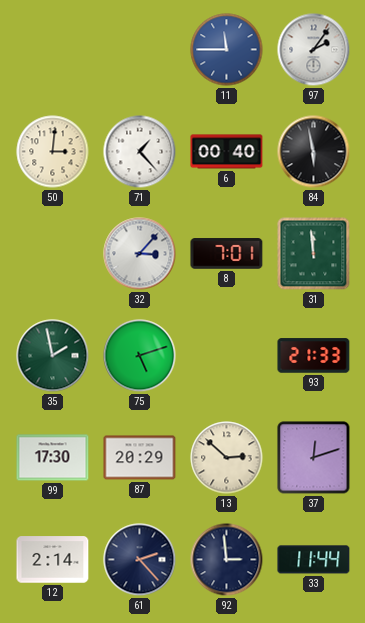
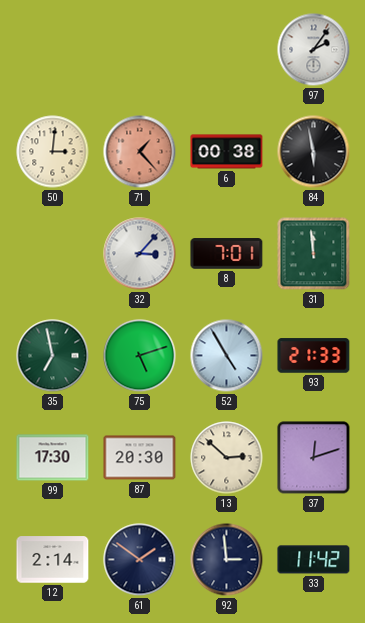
11: 11:45 -> none
71 dial: white -> salmon
6: 00:40 -> 00:38
35: 1:58 -> 6:58
52: none -> 4:55
87: 20:29 -> 20:30
61: 2:23 -> 1:51
33: 11:44 -> 11:42
